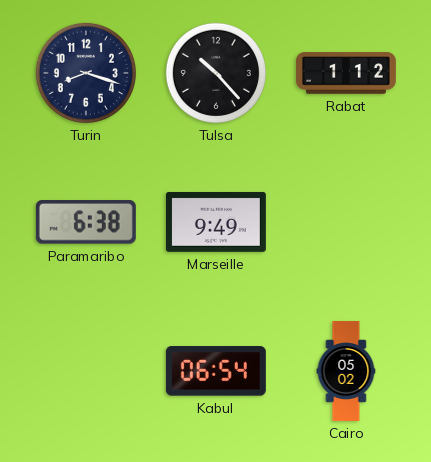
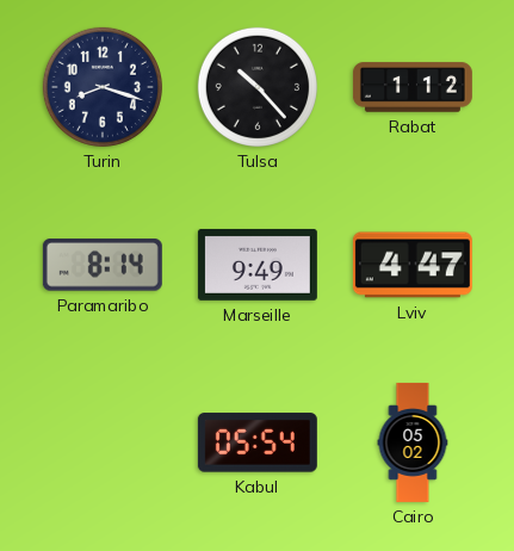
Paramaribo: 6:38 -> 8:14
Lviv: none -> 4:47
Kabul: 06:54 -> 05:54
